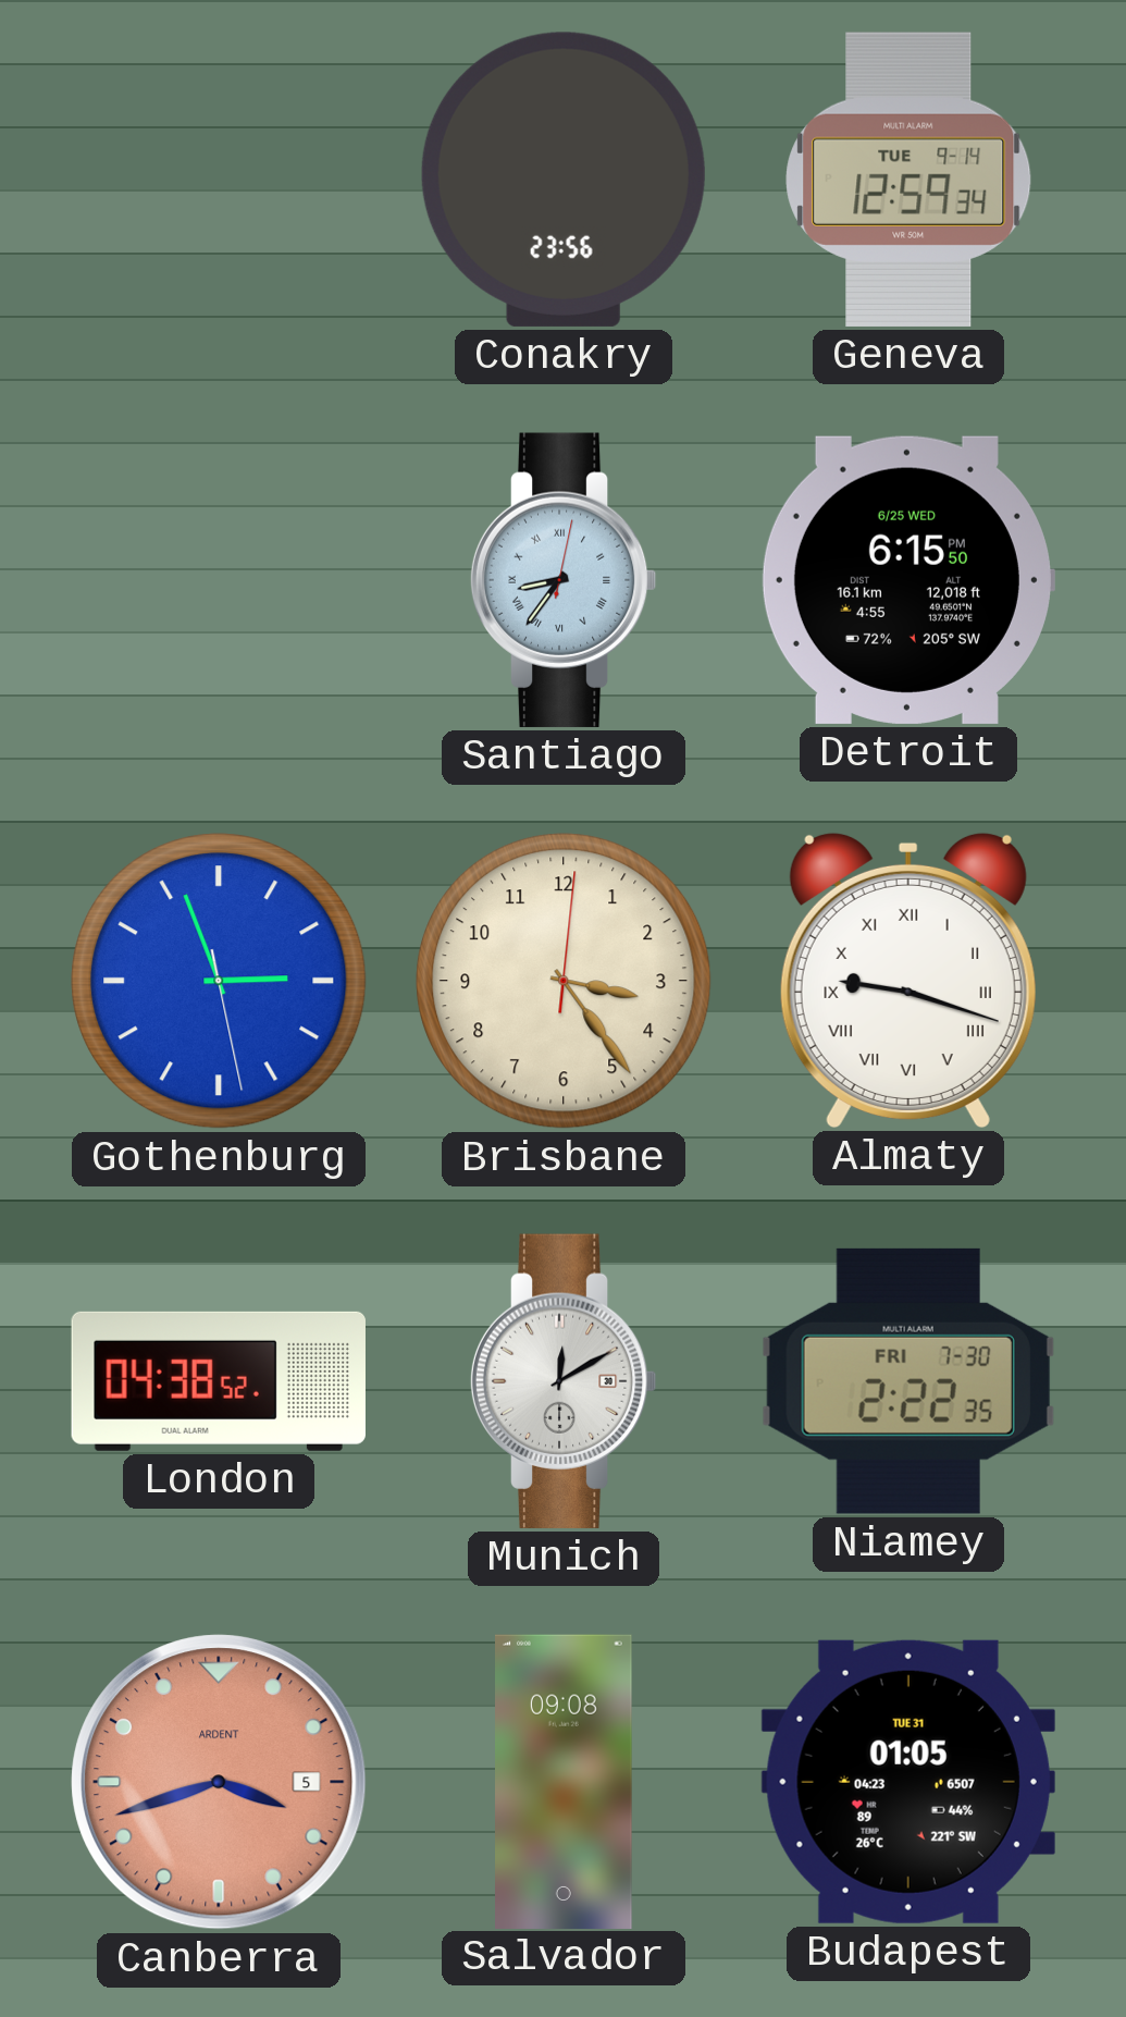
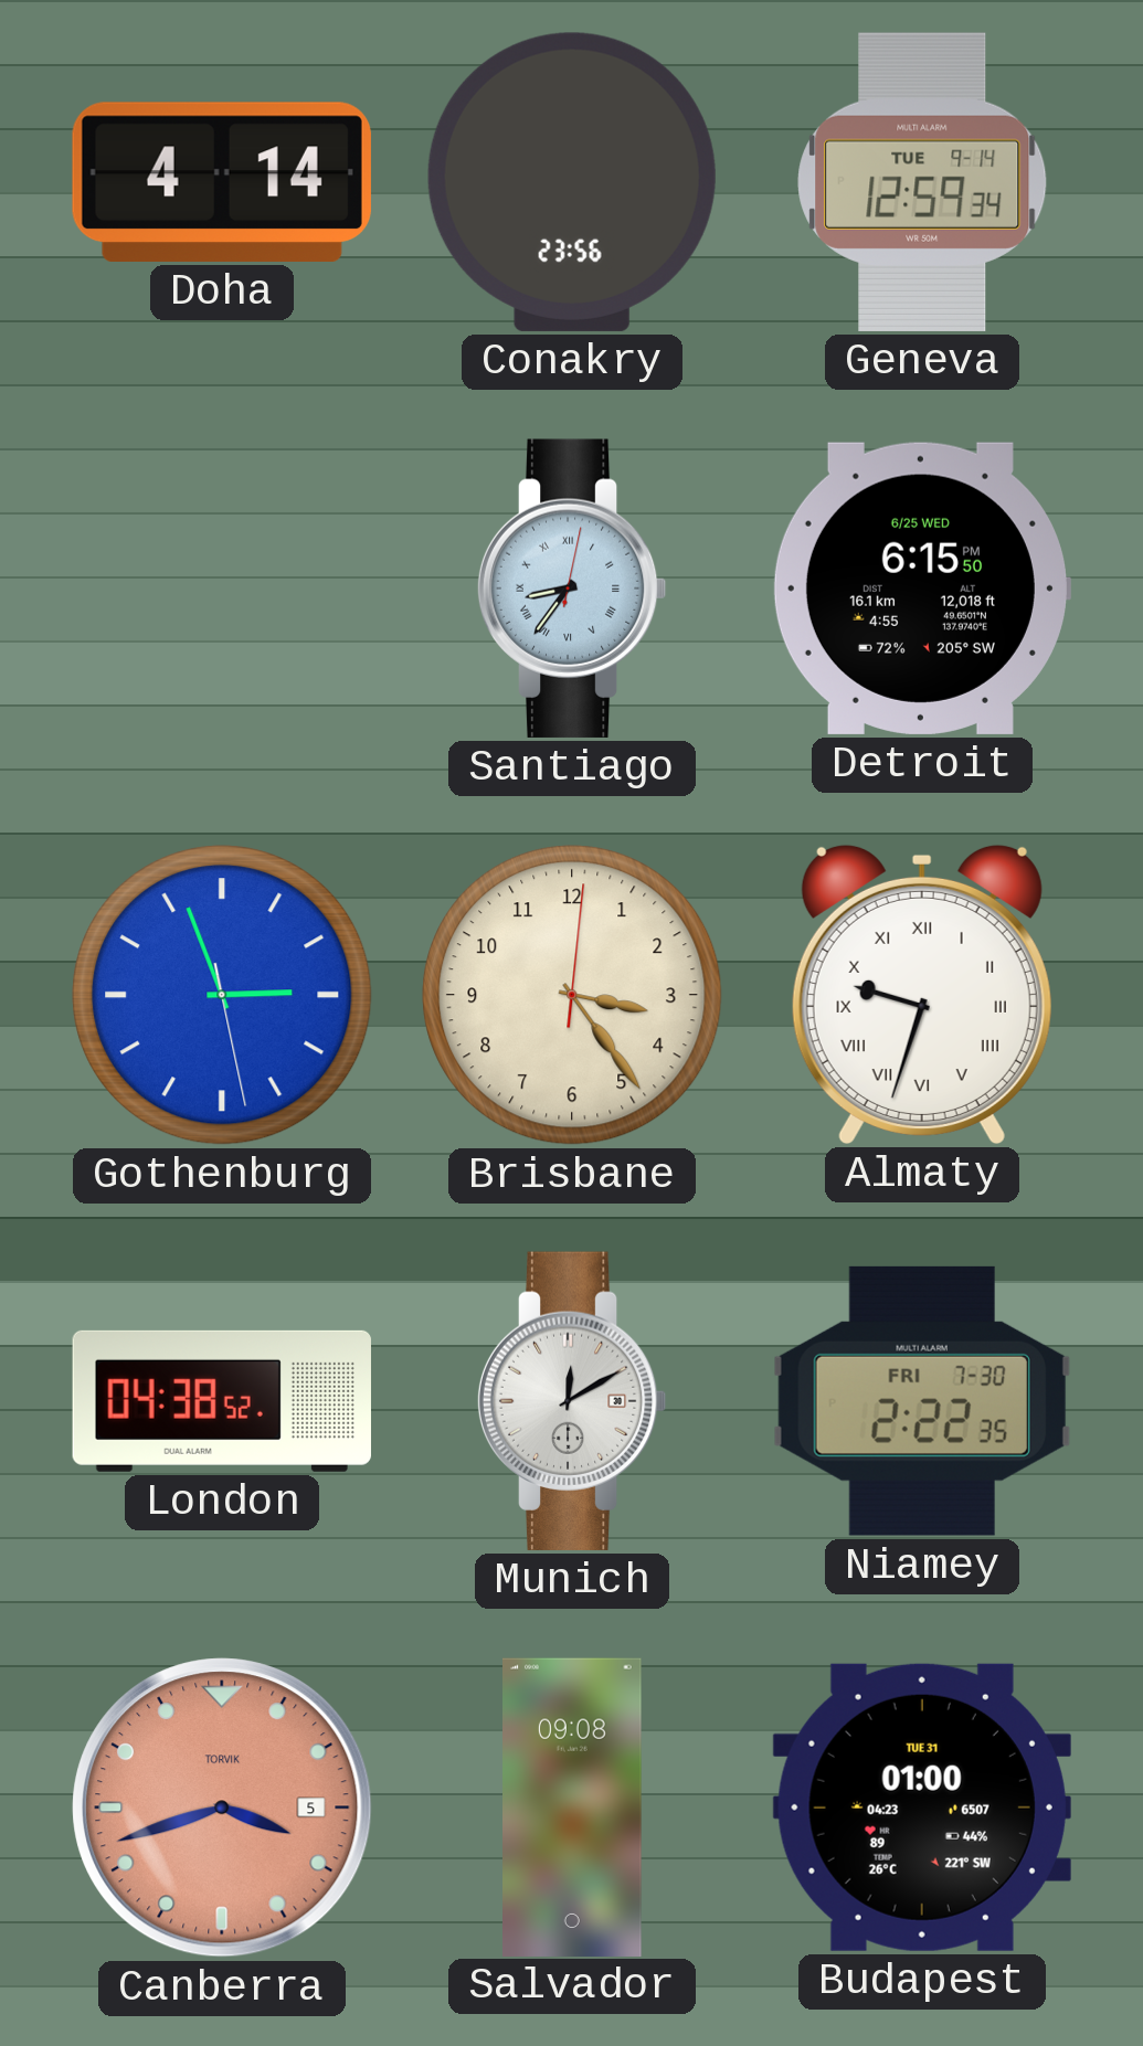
Doha: none -> 4:14
Almaty: 9:18 -> 9:33
Canberra brand: ARDENT -> TORVIK
Budapest: 01:05 -> 01:00
